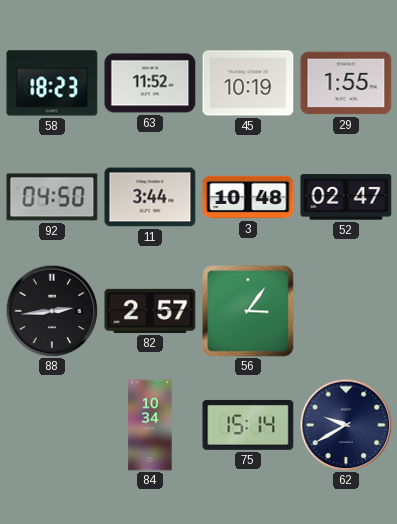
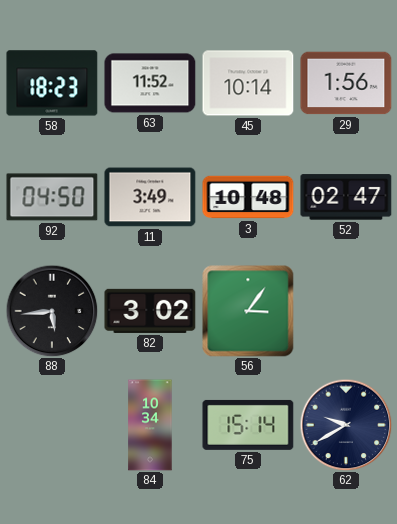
45: 10:19 -> 10:14
29: 1:55 -> 1:56
11: 3:44 -> 3:49
88: 2:44 -> 5:44
82: 2:57 -> 3:02
